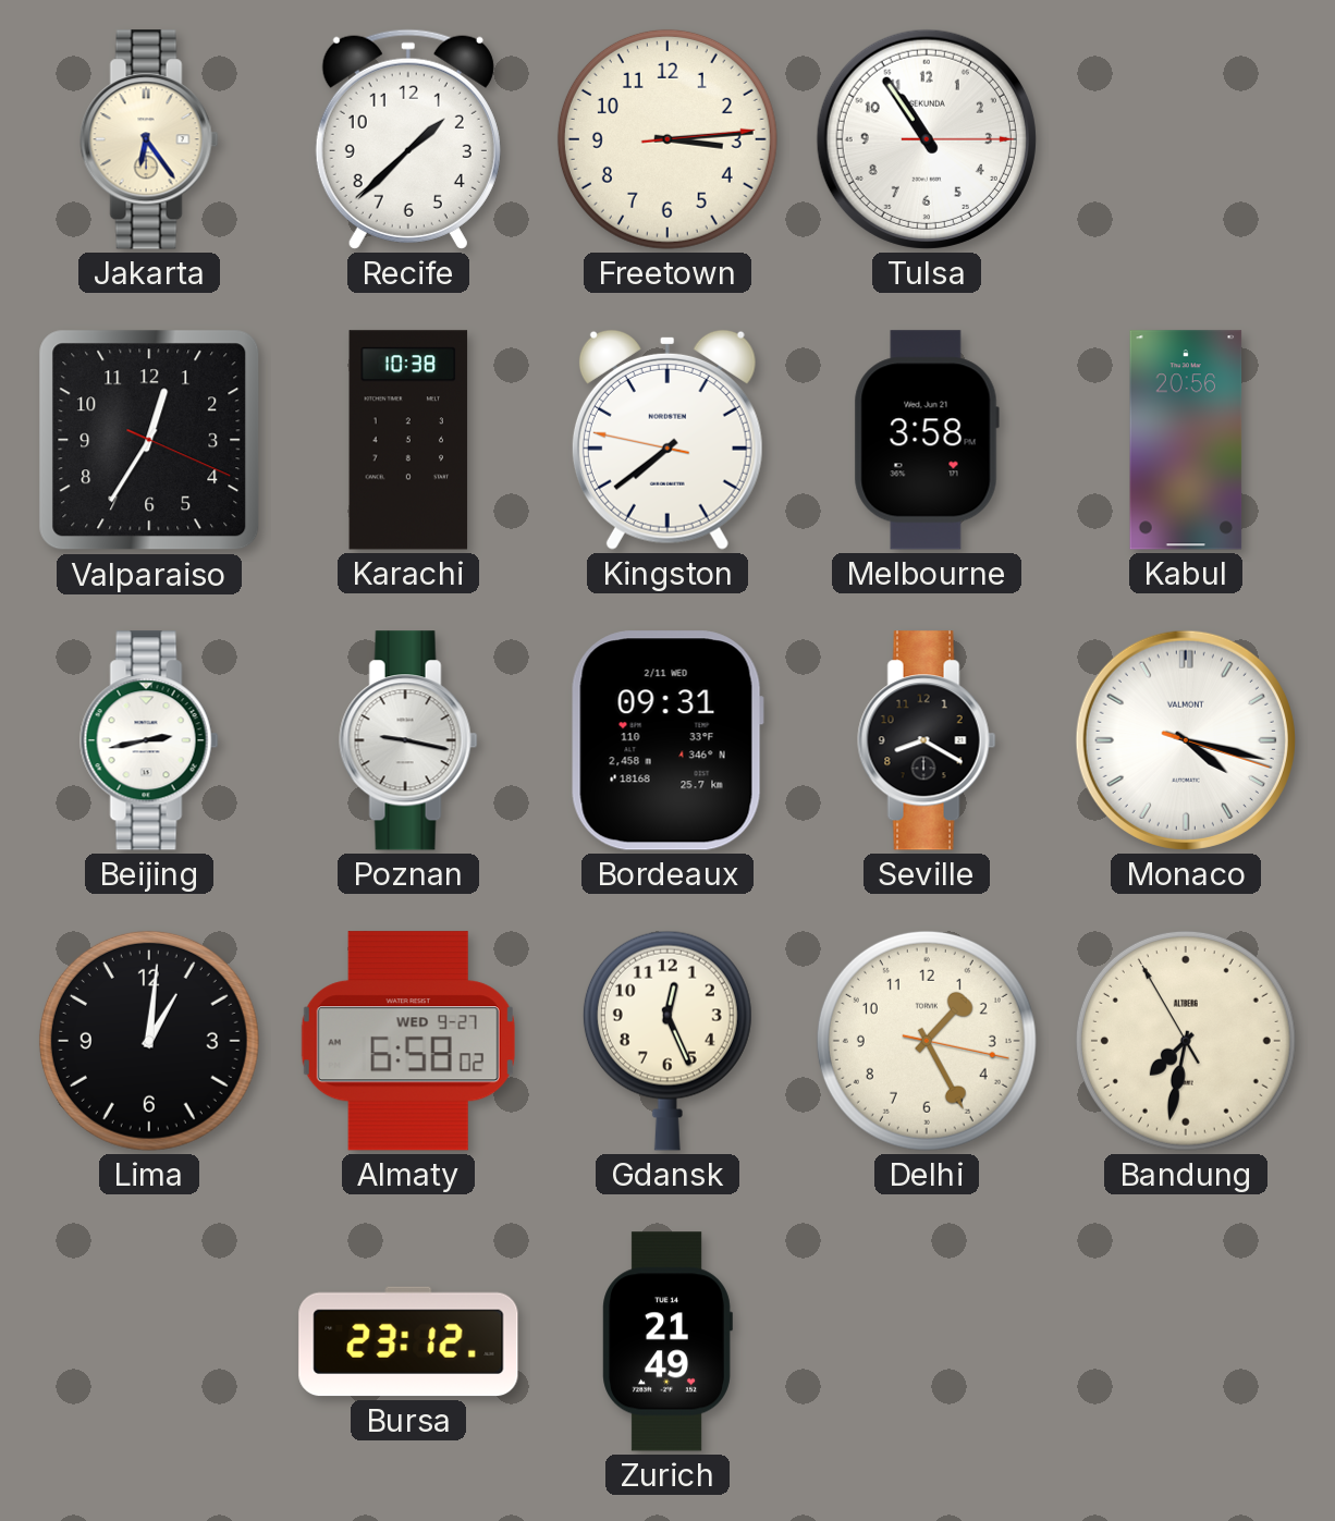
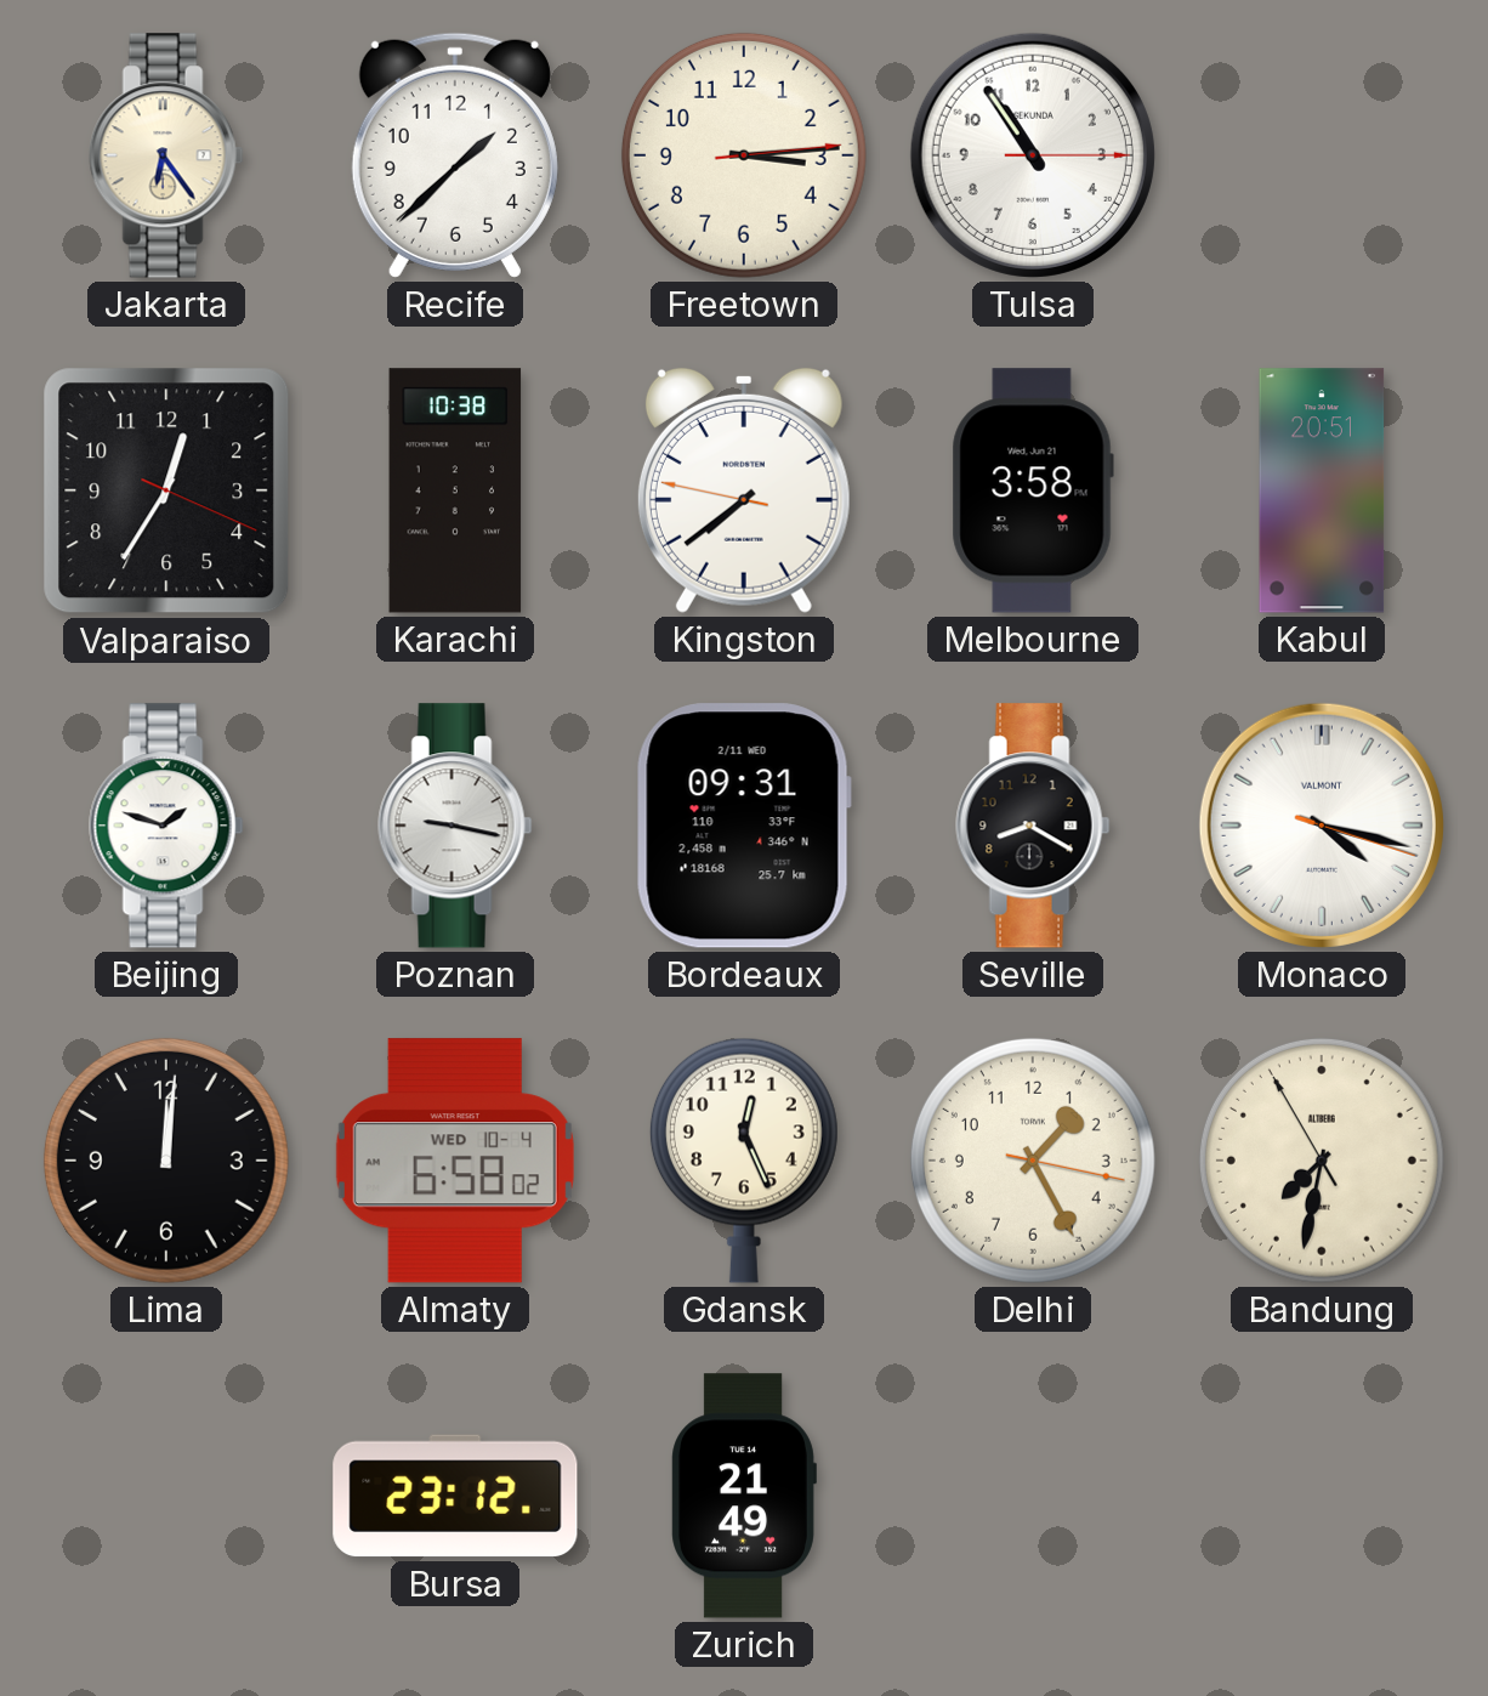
Kabul: 20:56 -> 20:51
Beijing: 2:43 -> 1:48
Lima: 1:01 -> 12:01
Almaty date: WED 9-27 -> WED 10-4
